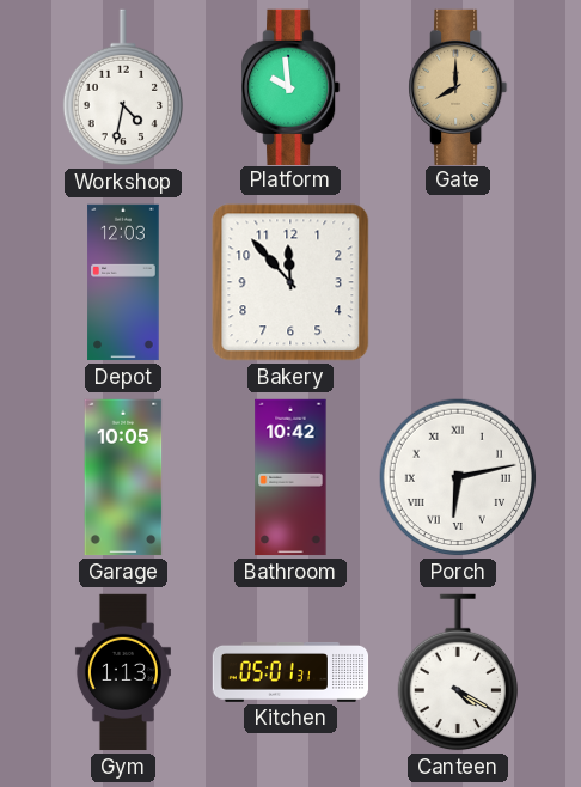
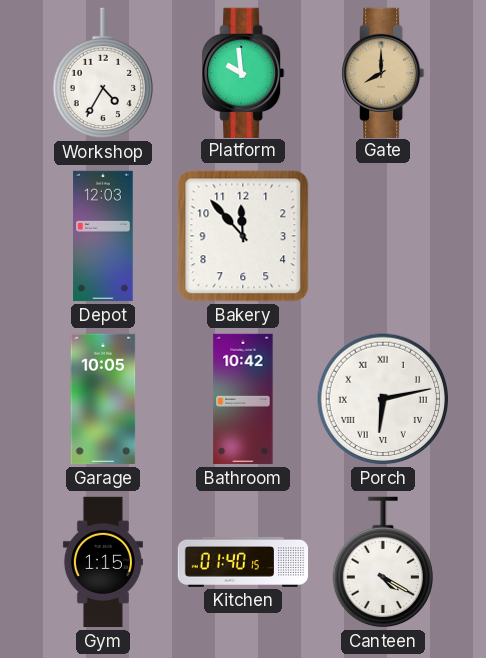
Workshop: 4:32 -> 4:35
Gym: 1:13 -> 1:15
Kitchen: 05:01 -> 01:40
